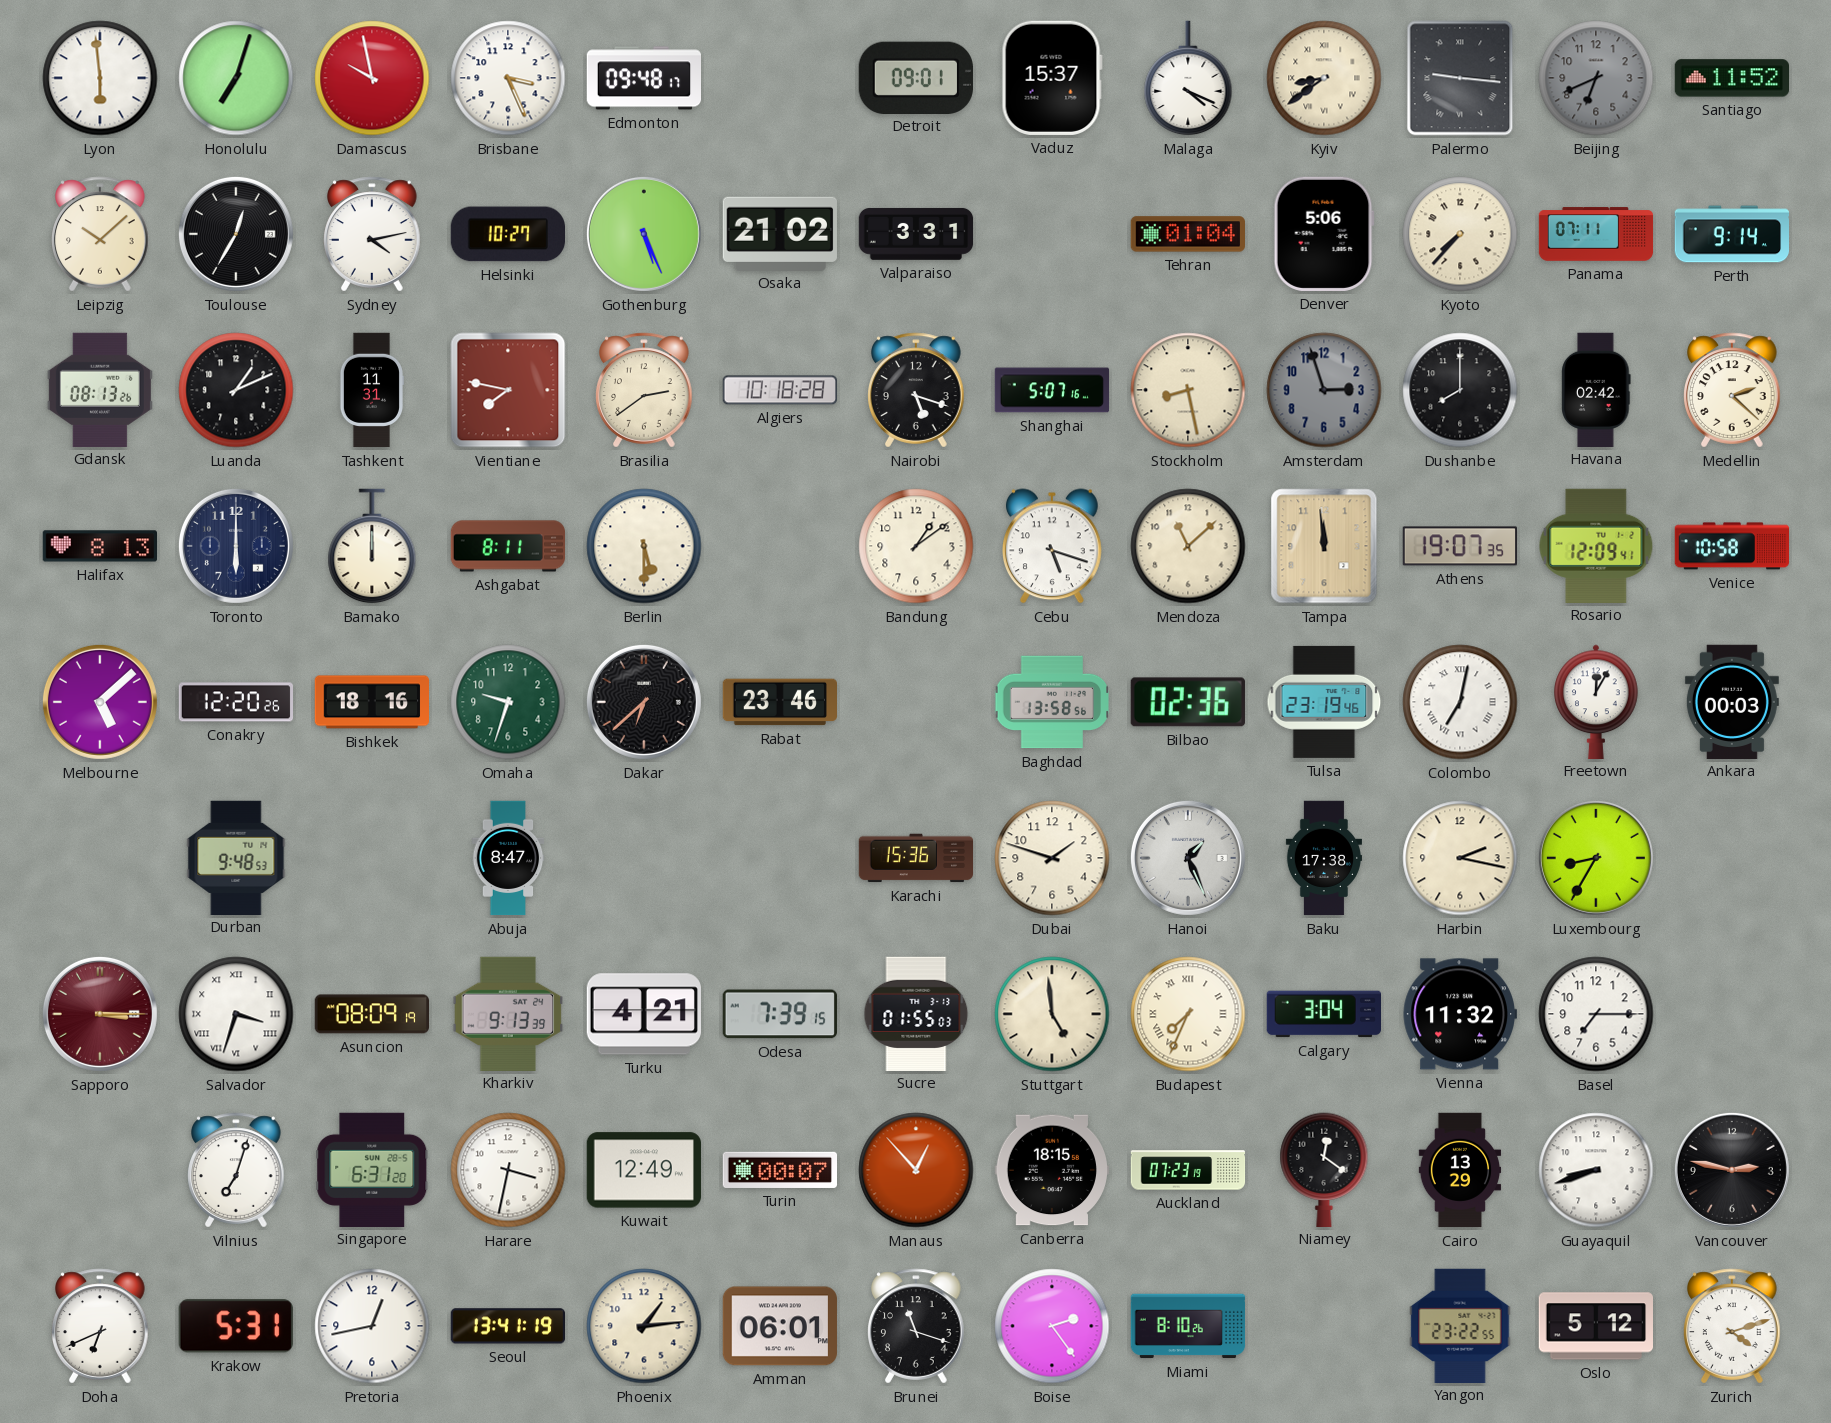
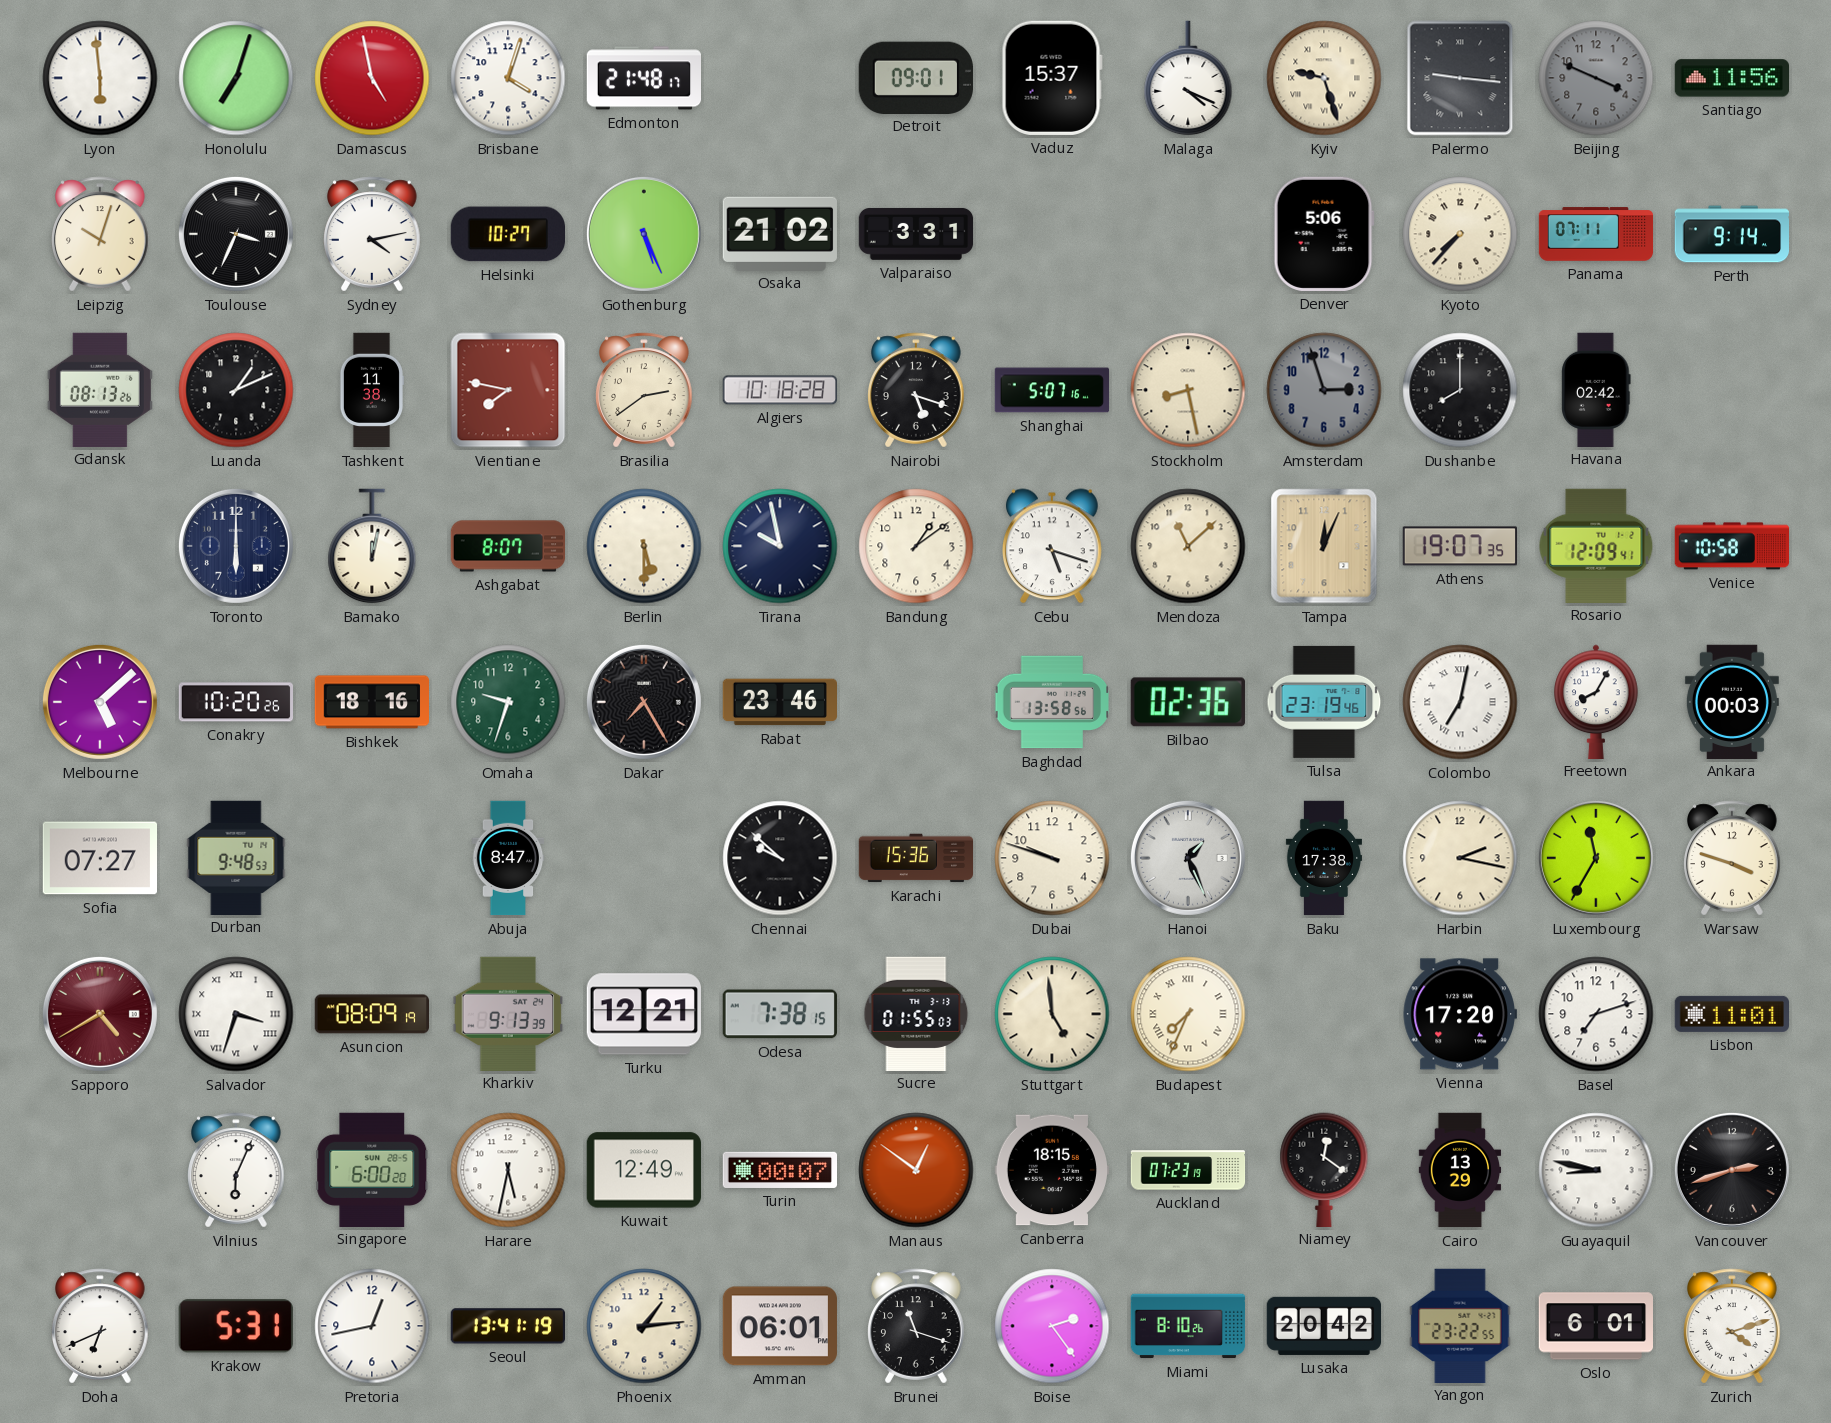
Damascus: 9:58 -> 4:58
Brisbane: 3:26 -> 4:03
Edmonton: 09:48 -> 21:48
Kyiv: 8:39 -> 9:27
Beijing: 6:41 -> 3:49
Santiago: 11:52 -> 11:56
Leipzig: 10:08 -> 10:03
Toulouse: 12:35 -> 3:34
Tehran: 01:04 -> none
Tashkent: 11:31 -> 11:38
Medellin: 2:22 -> none
Halifax: 8:13 -> none
Bamako: 12:00 -> 12:02
Ashgabat: 8:11 -> 8:07
Tirana: none -> 9:58
Tampa: 11:59 -> 12:04
Conakry: 12:20 -> 10:20
Dakar: 6:38 -> 7:25
Freetown: 12:05 -> 8:05
Sofia: none -> 07:27
Chennai: none -> 9:52
Dubai: 1:48 -> 9:48
Luxembourg: 8:35 -> 11:35
Warsaw: none -> 3:48
Sapporo: 3:15 -> 4:40
Turku: 4:21 -> 12:21
Odesa: 7:39 -> 7:38
Calgary: 3:04 -> none
Vienna: 11:32 -> 17:20
Basel: 7:15 -> 7:12
Lisbon: none -> 11:01
Vilnius: 7:03 -> 6:04
Singapore: 6:31 -> 6:00
Harare: 3:32 -> 5:32
Manaus: 12:53 -> 12:51
Guayaquil: 8:42 -> 8:47
Vancouver: 2:47 -> 2:42
Lusaka: none -> 20:42
Oslo: 5:12 -> 6:01
